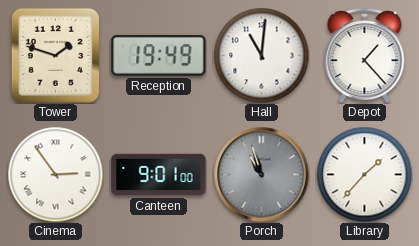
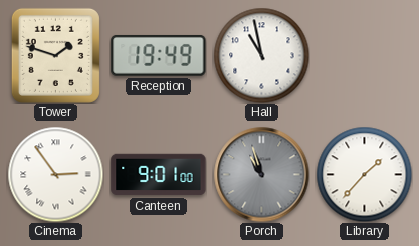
Hall: 11:01 -> 10:58
Depot: 1:23 -> none
